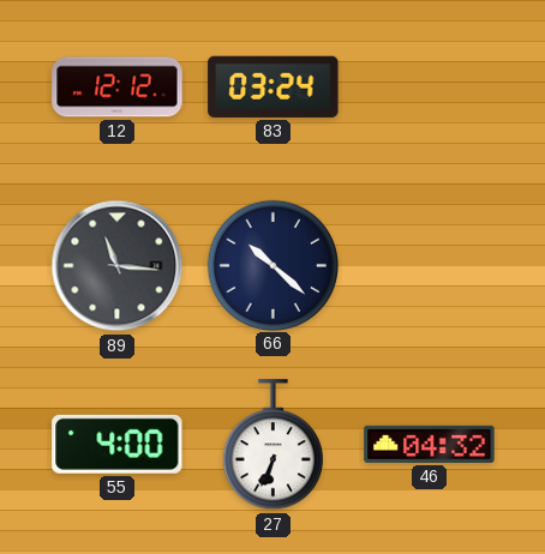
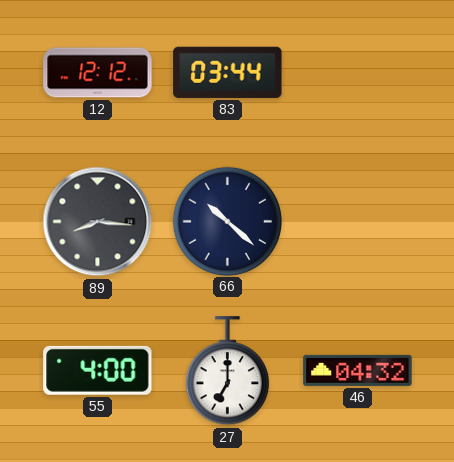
83: 03:24 -> 03:44
89: 11:16 -> 8:16
27: 6:34 -> 7:00
